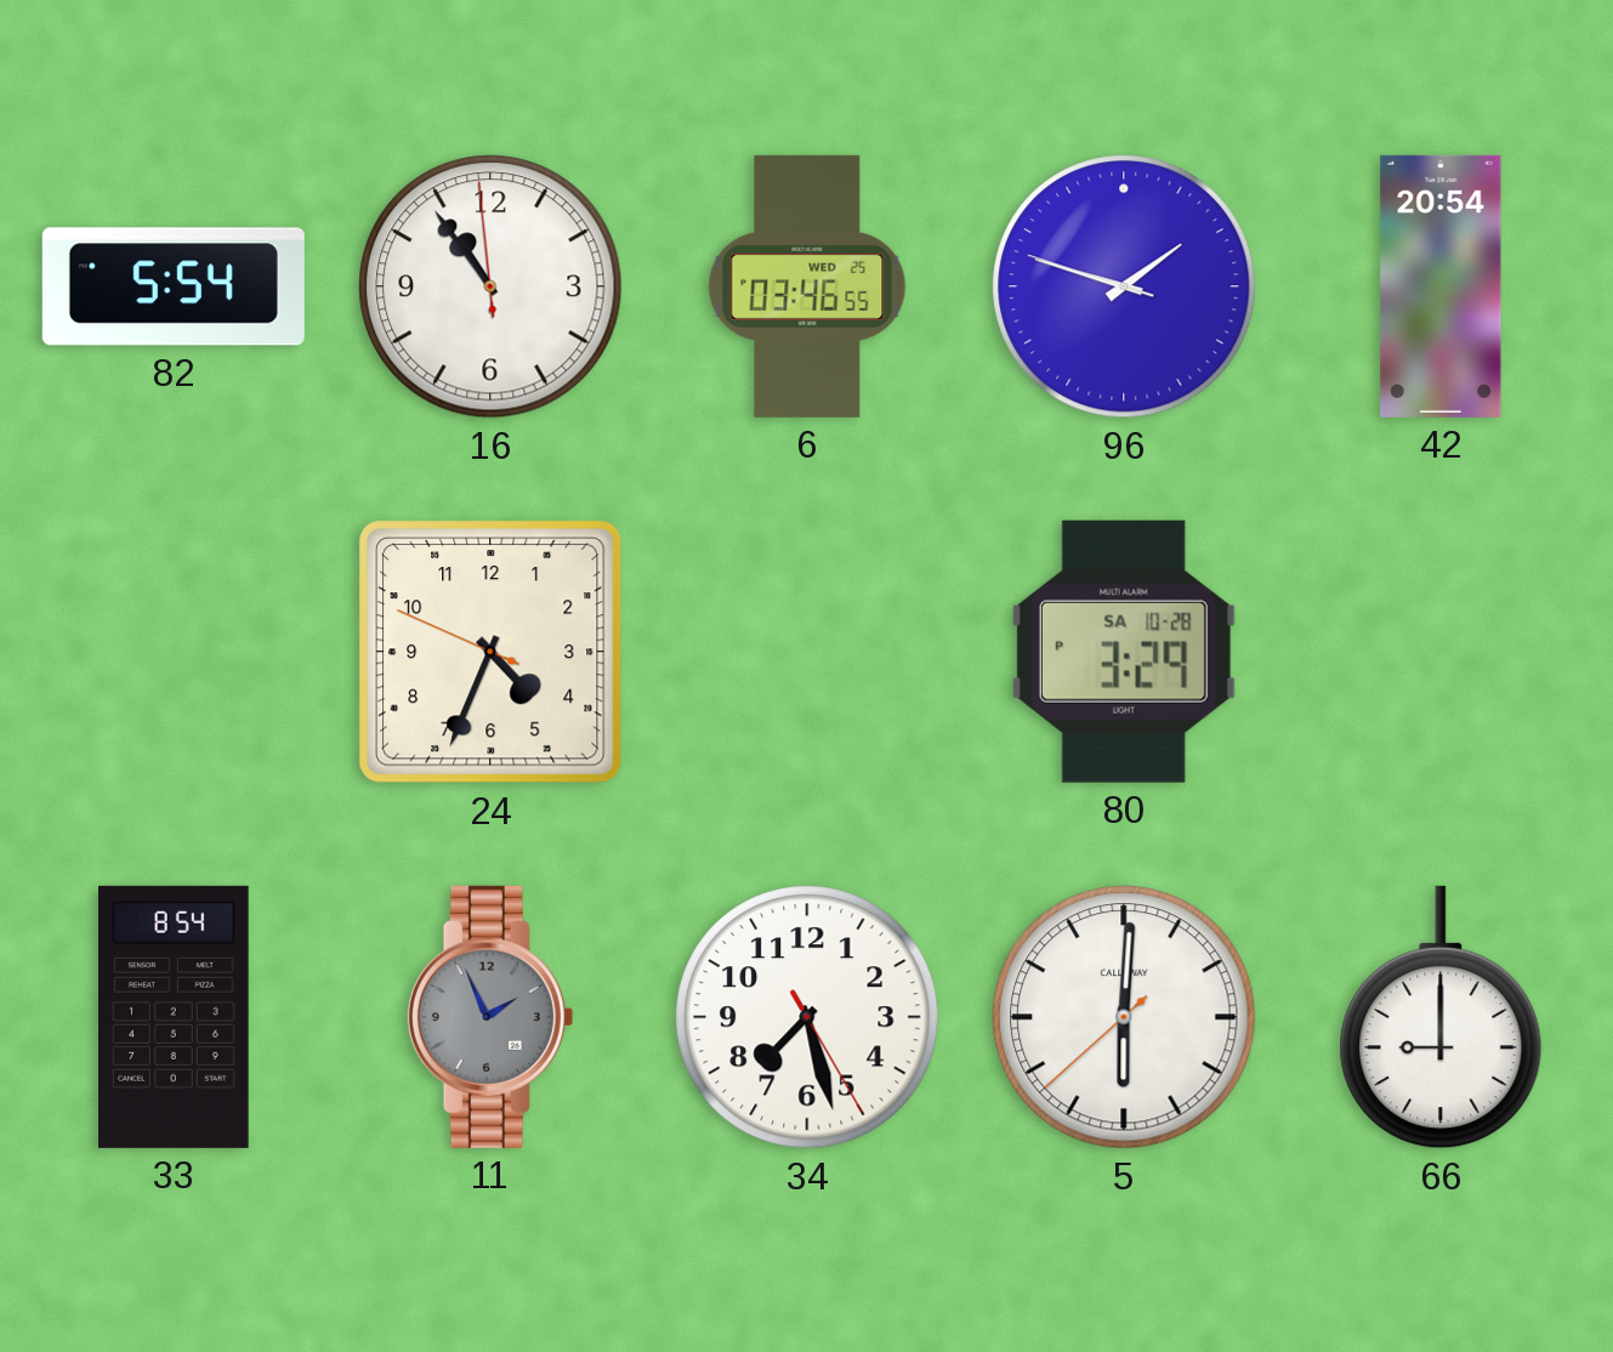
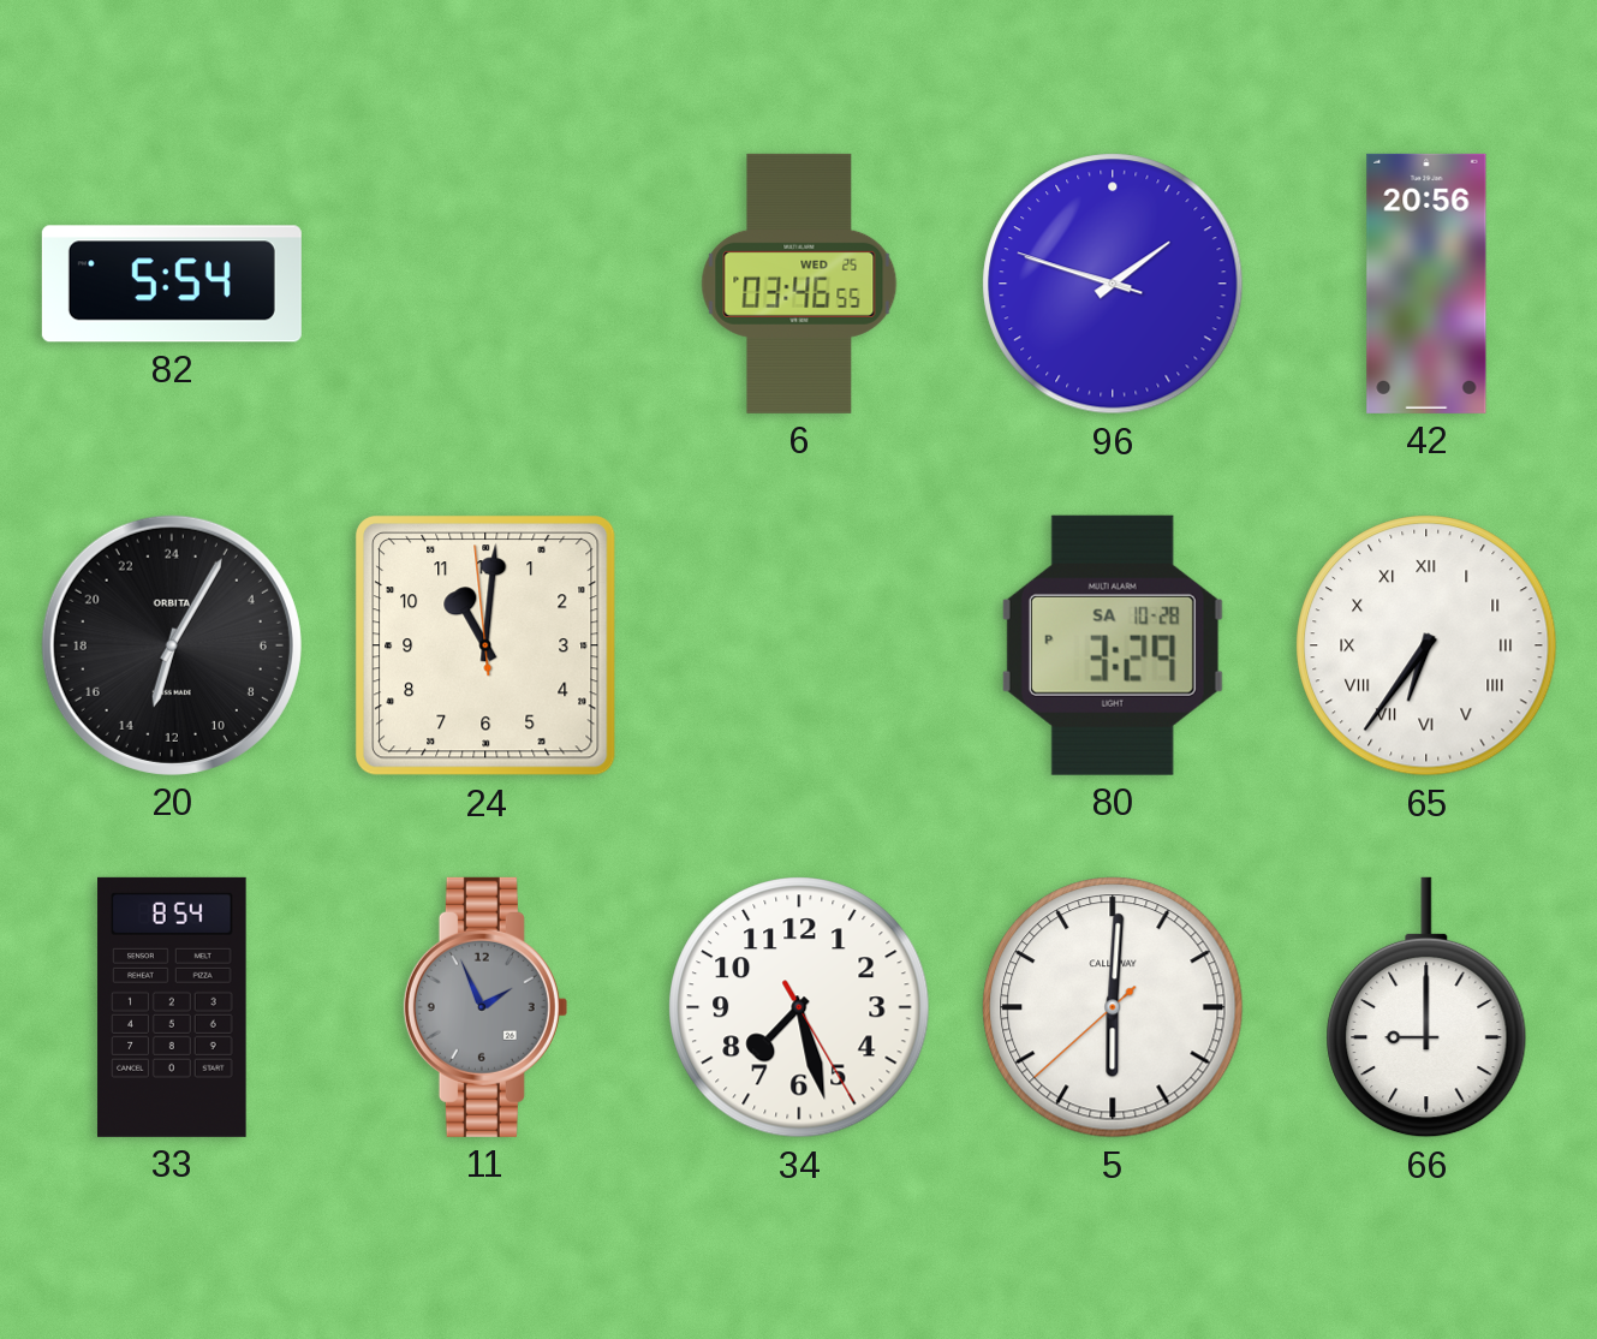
16: 10:53 -> none
42: 20:54 -> 20:56
20: none -> 13:05
24: 4:33 -> 11:00
65: none -> 6:36
